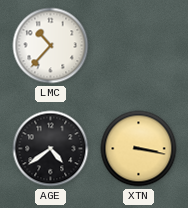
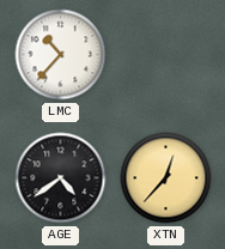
XTN: 3:17 -> 12:37
